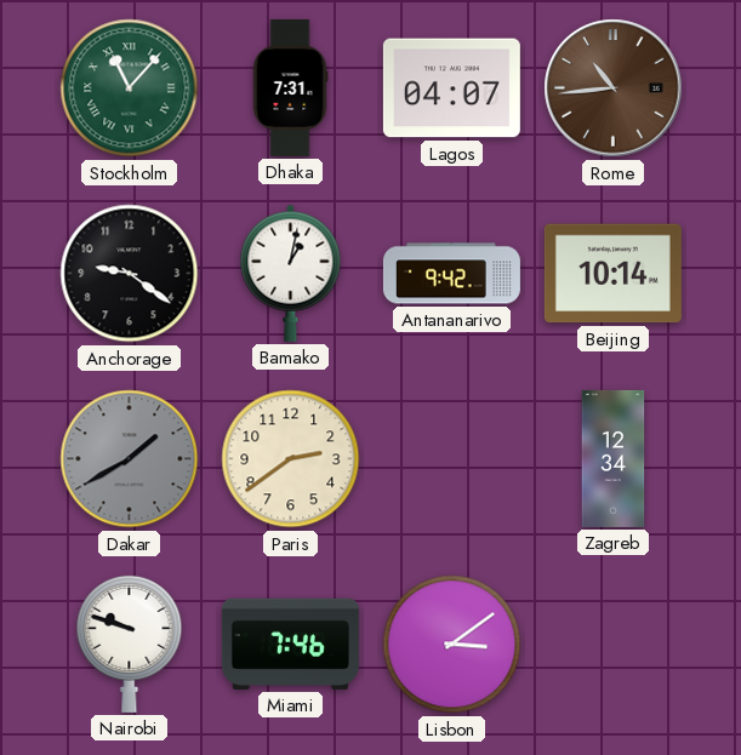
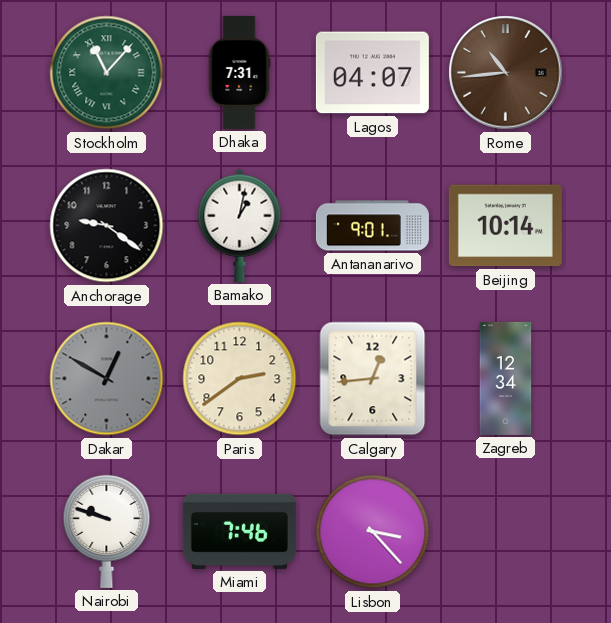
Antananarivo: 9:42 -> 9:01
Dakar: 1:40 -> 12:50
Calgary: none -> 12:44
Lisbon: 3:09 -> 3:23
